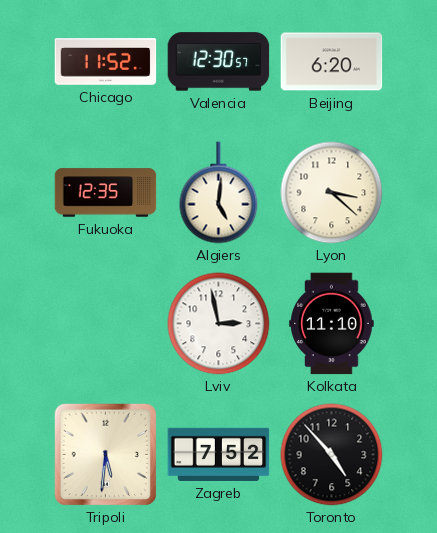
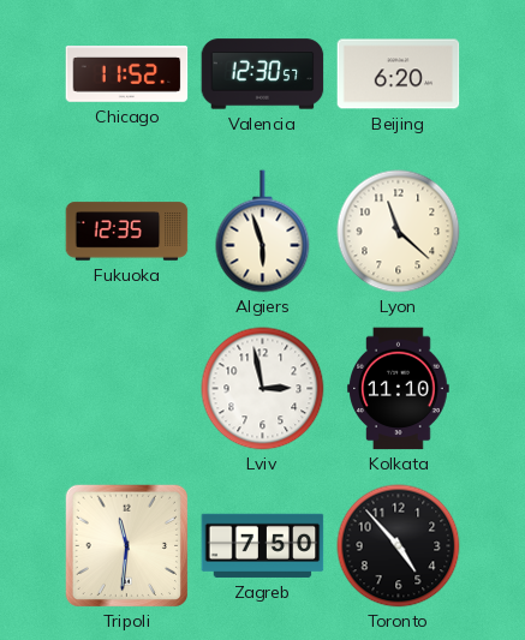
Algiers: 5:01 -> 5:57
Lyon: 3:22 -> 11:22
Tripoli: 5:31 -> 11:31
Zagreb: 7:52 -> 7:50
